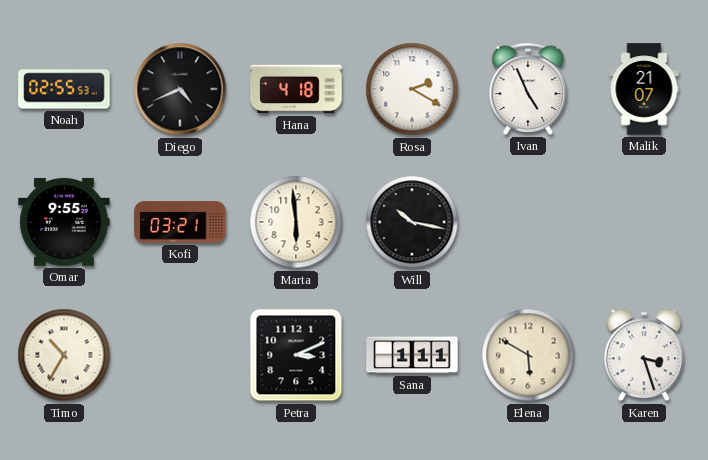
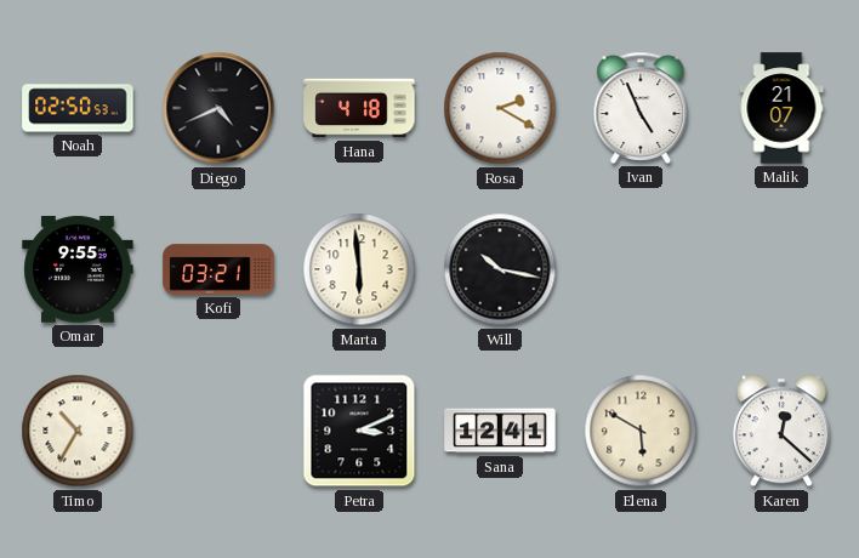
Noah: 02:55 -> 02:50
Sana: 1:11 -> 12:41
Karen: 3:27 -> 12:22
